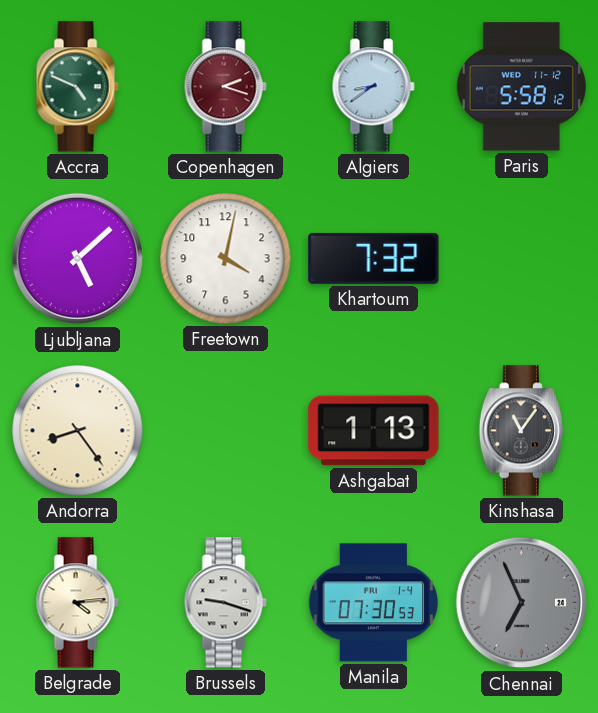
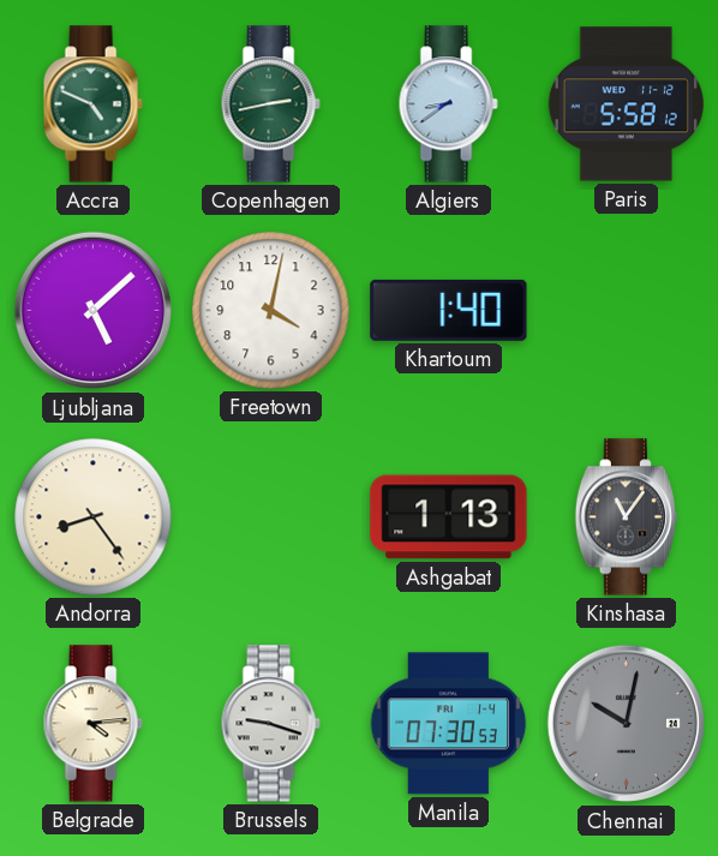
Copenhagen: 2:18 -> 2:43
Copenhagen dial: burgundy -> green
Khartoum: 7:32 -> 1:40
Chennai: 6:56 -> 10:02
